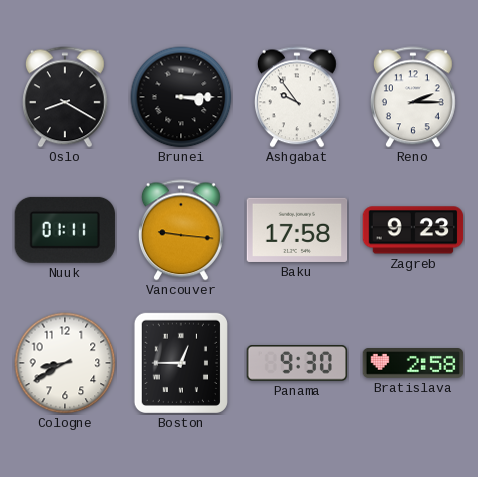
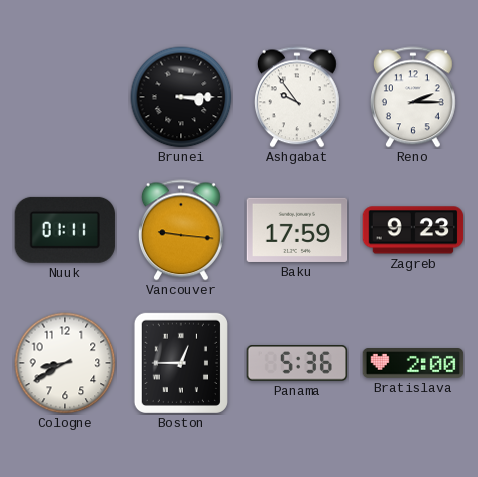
Oslo: 8:20 -> none
Baku: 17:58 -> 17:59
Panama: 9:30 -> 5:36
Bratislava: 2:58 -> 2:00
